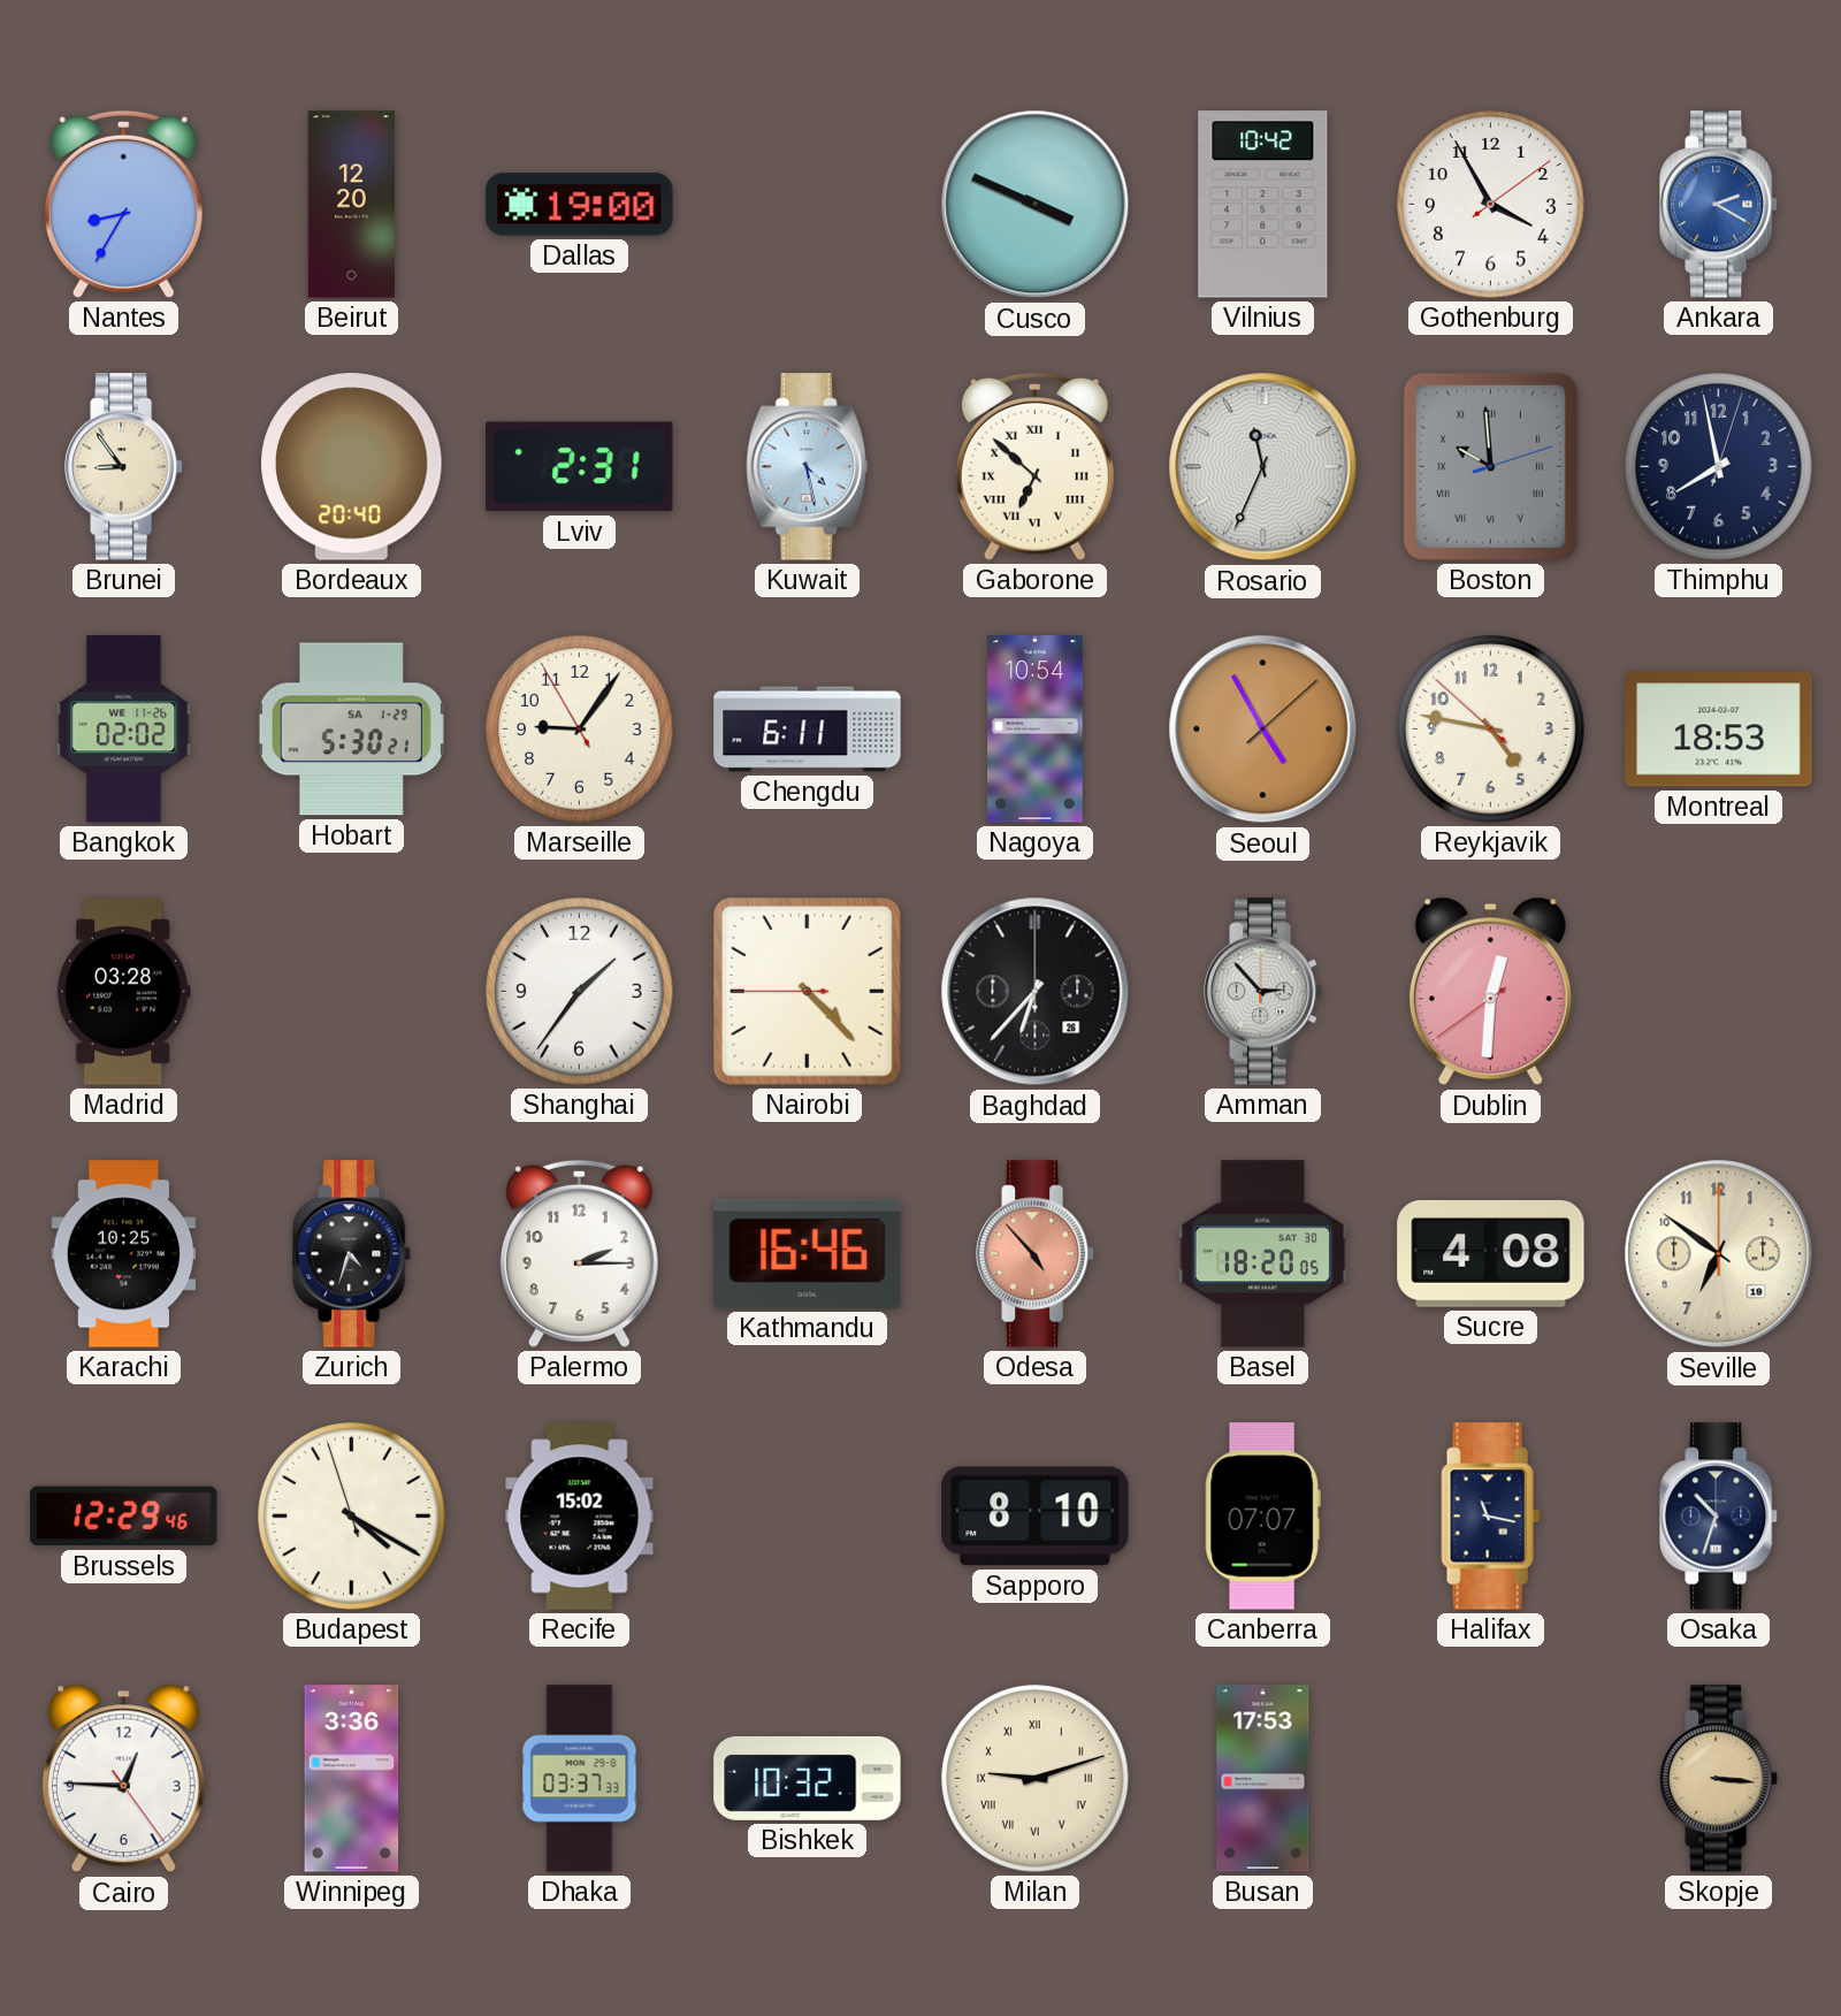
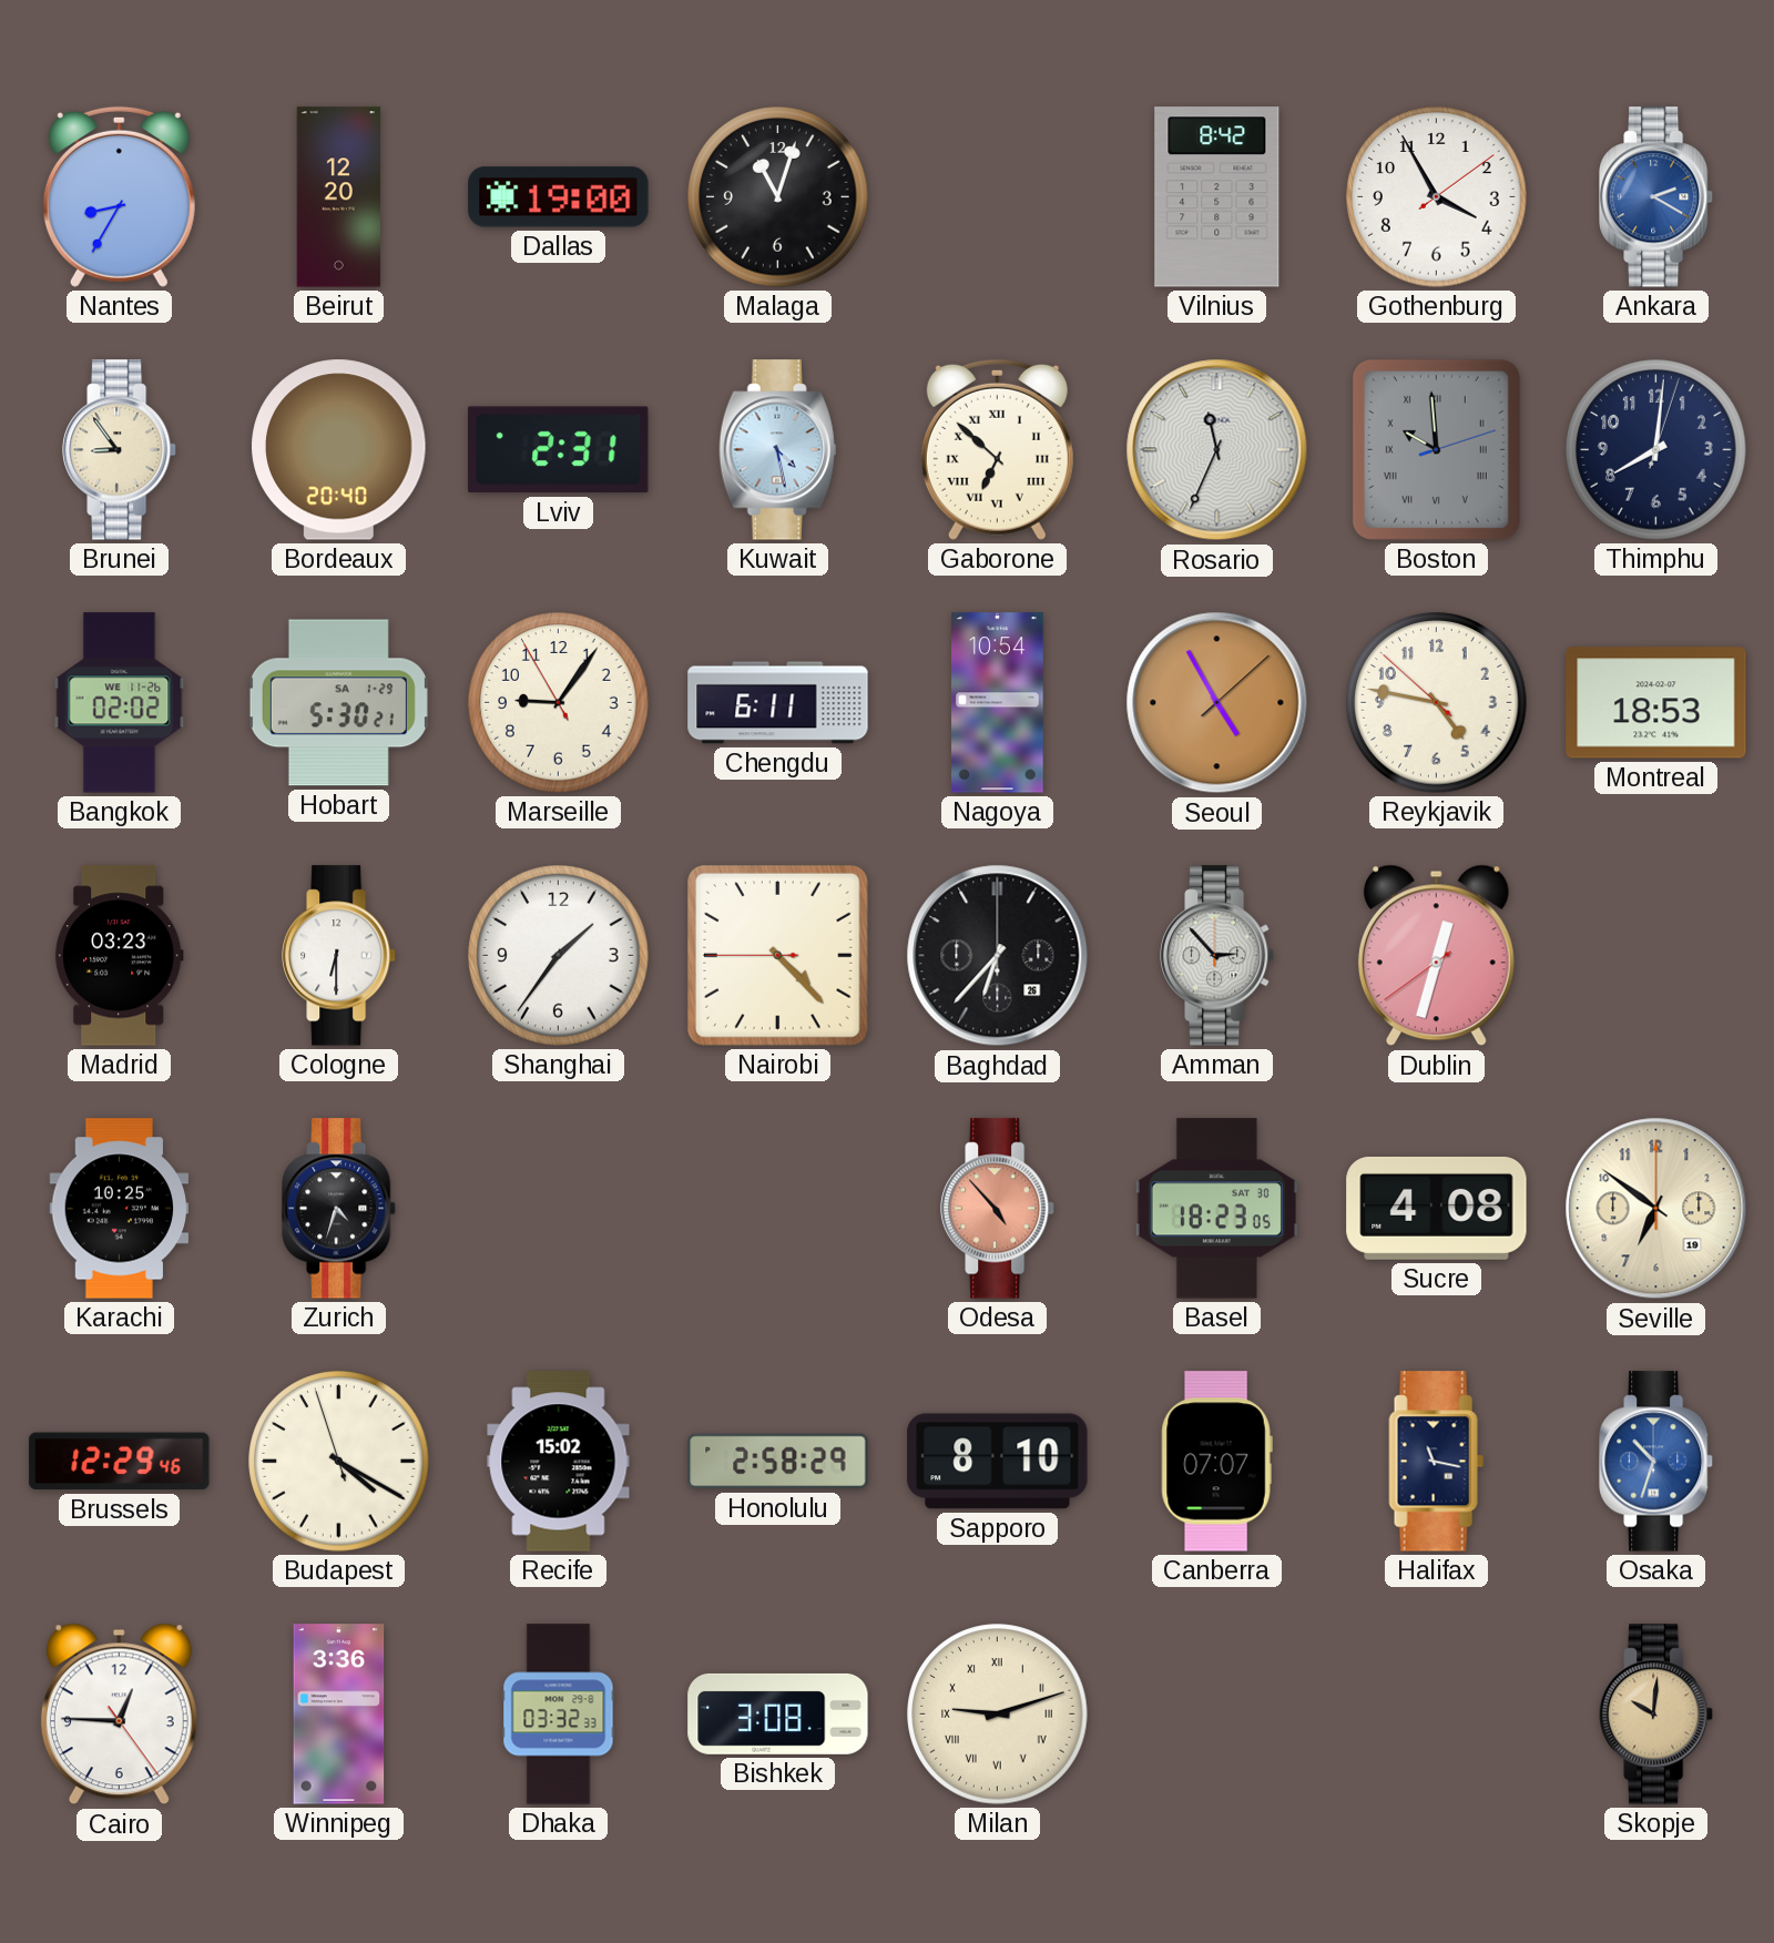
Malaga: none -> 11:03
Cusco: 3:49 -> none
Vilnius: 10:42 -> 8:42
Thimphu: 7:58 -> 8:01
Madrid: 03:28 -> 03:23
Cologne: none -> 6:30
Dublin: 12:30 -> 12:32
Palermo: 2:15 -> none
Kathmandu: 16:46 -> none
Basel: 18:20 -> 18:23
Honolulu: none -> 2:58
Osaka dial: navy -> blue
Dhaka: 03:37 -> 03:32
Bishkek: 10:32 -> 3:08
Busan: 17:53 -> none
Skopje: 3:16 -> 10:01
